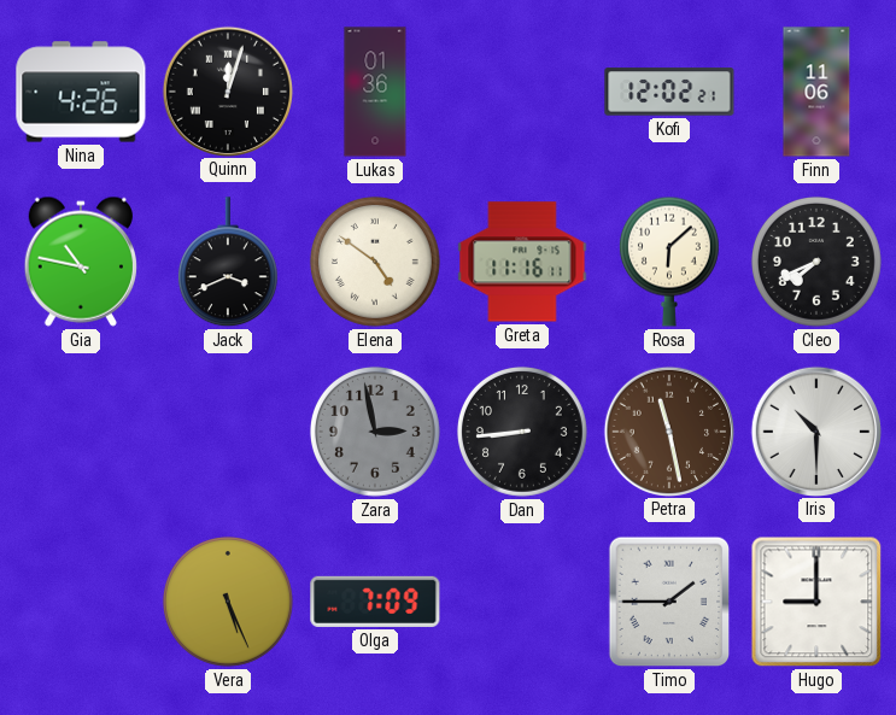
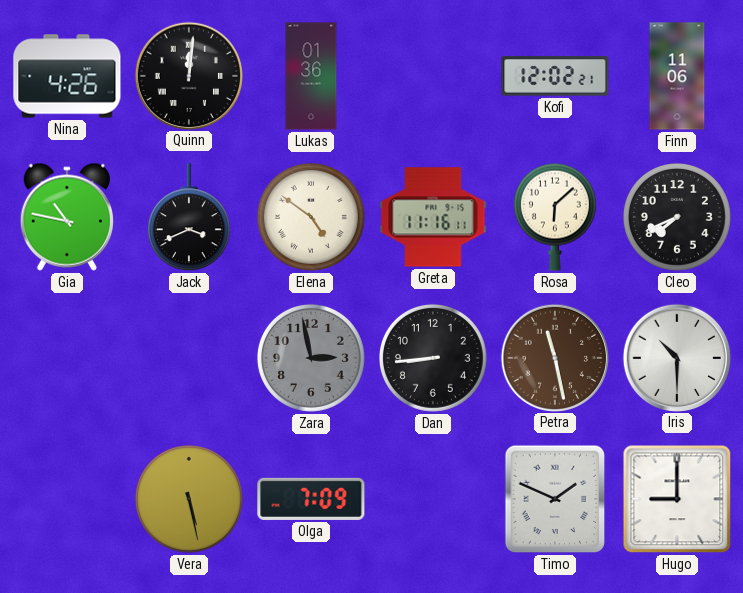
Quinn: 12:03 -> 12:01
Vera: 5:26 -> 5:28
Timo: 1:45 -> 1:49
